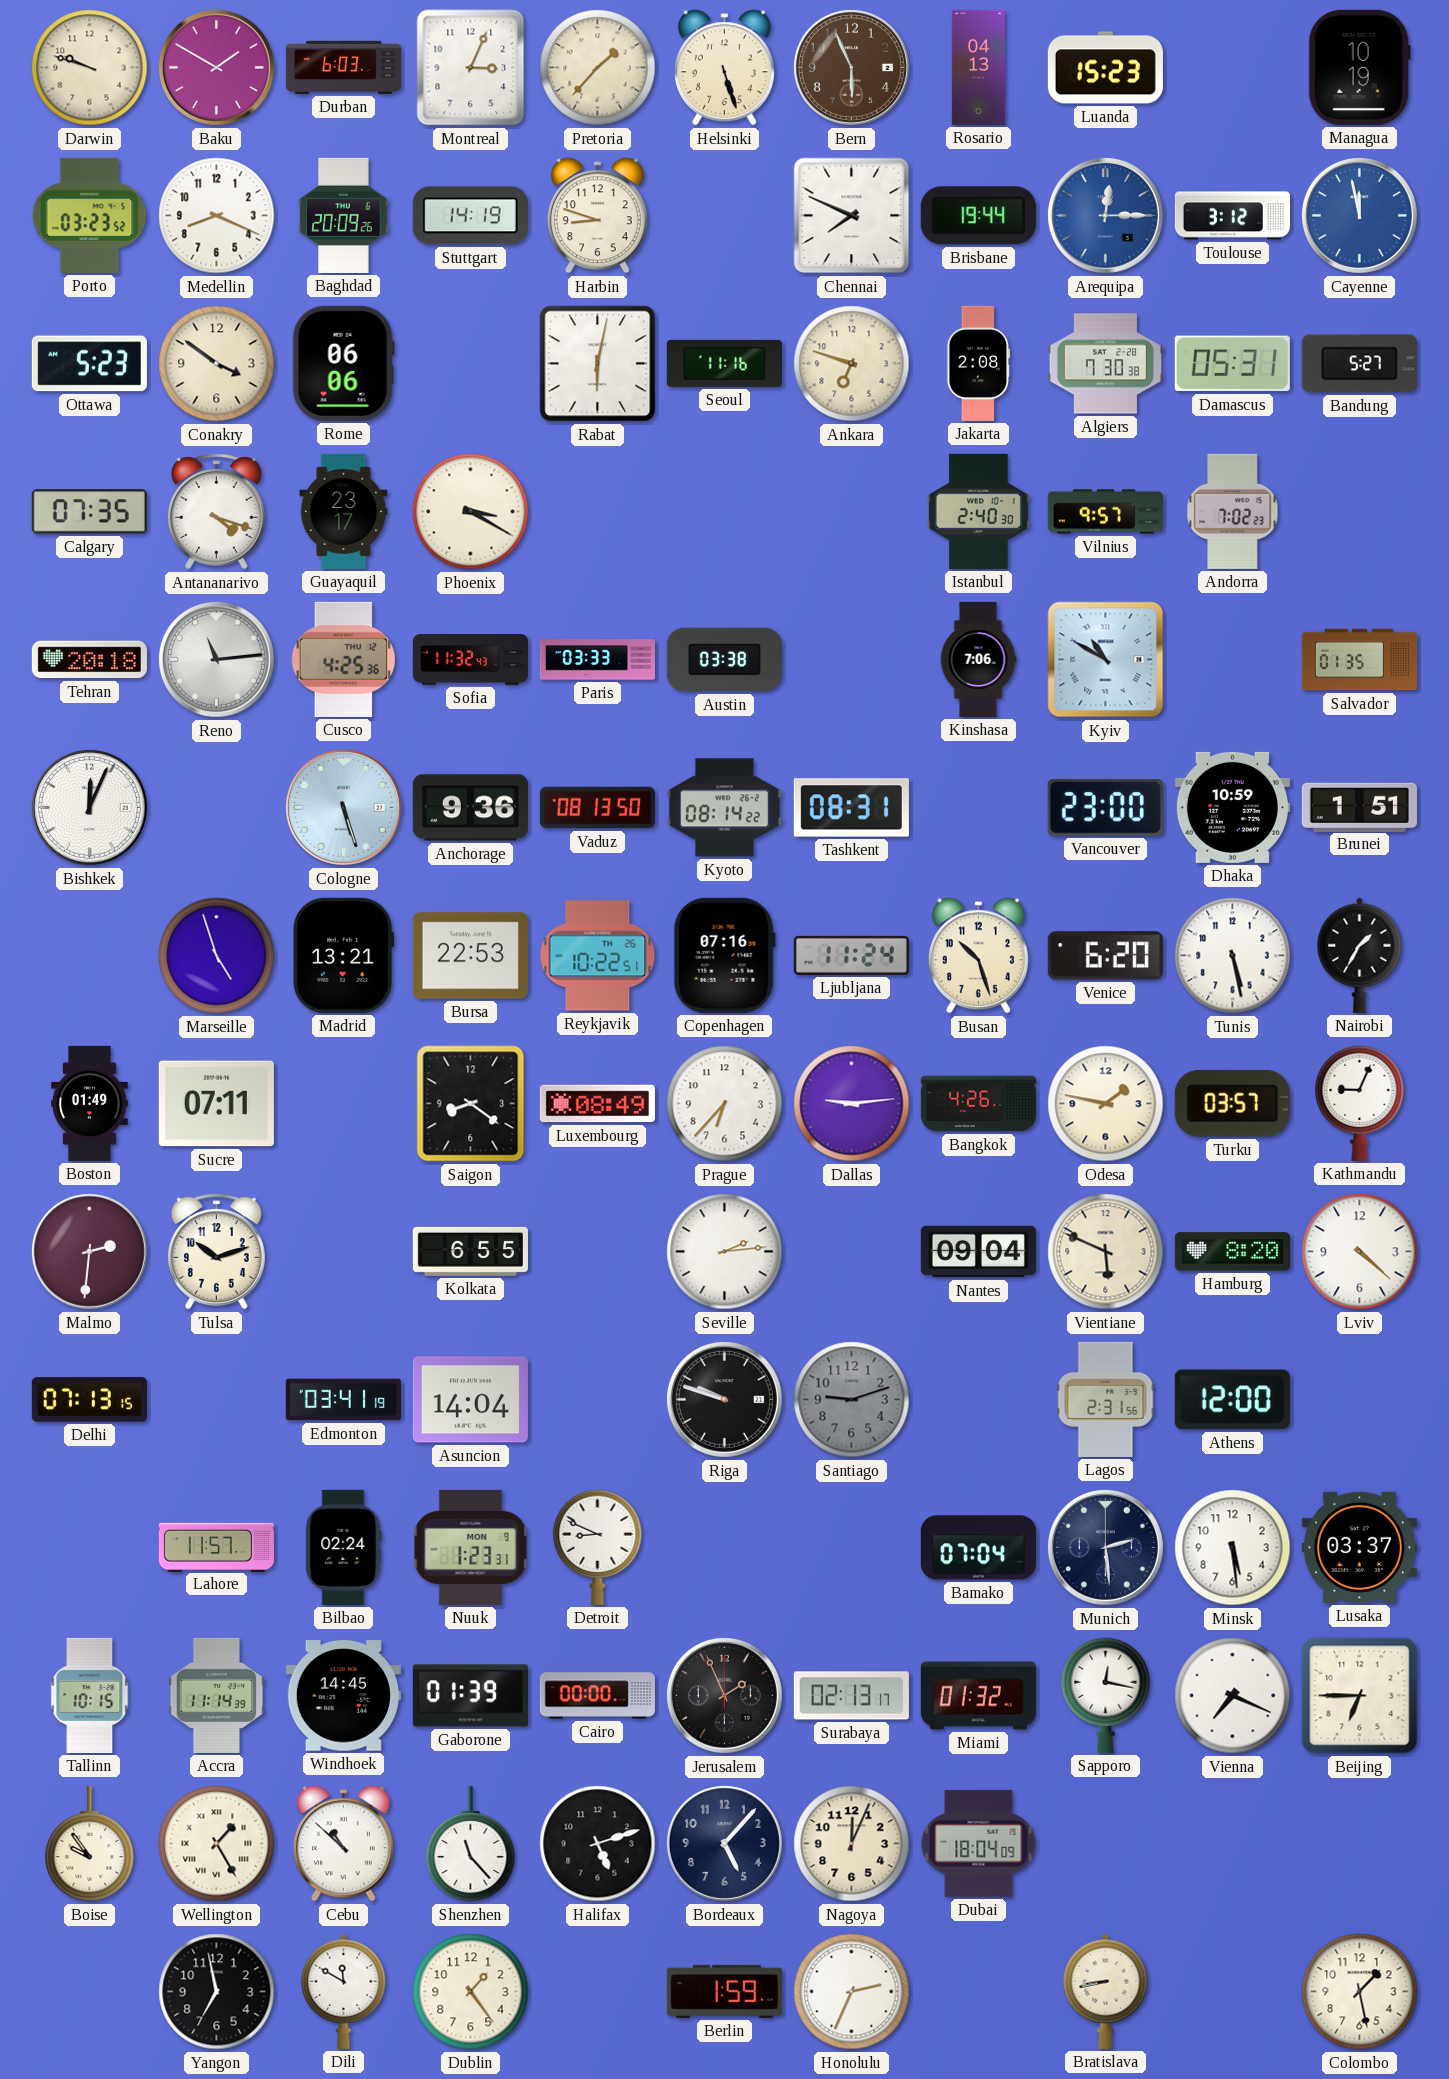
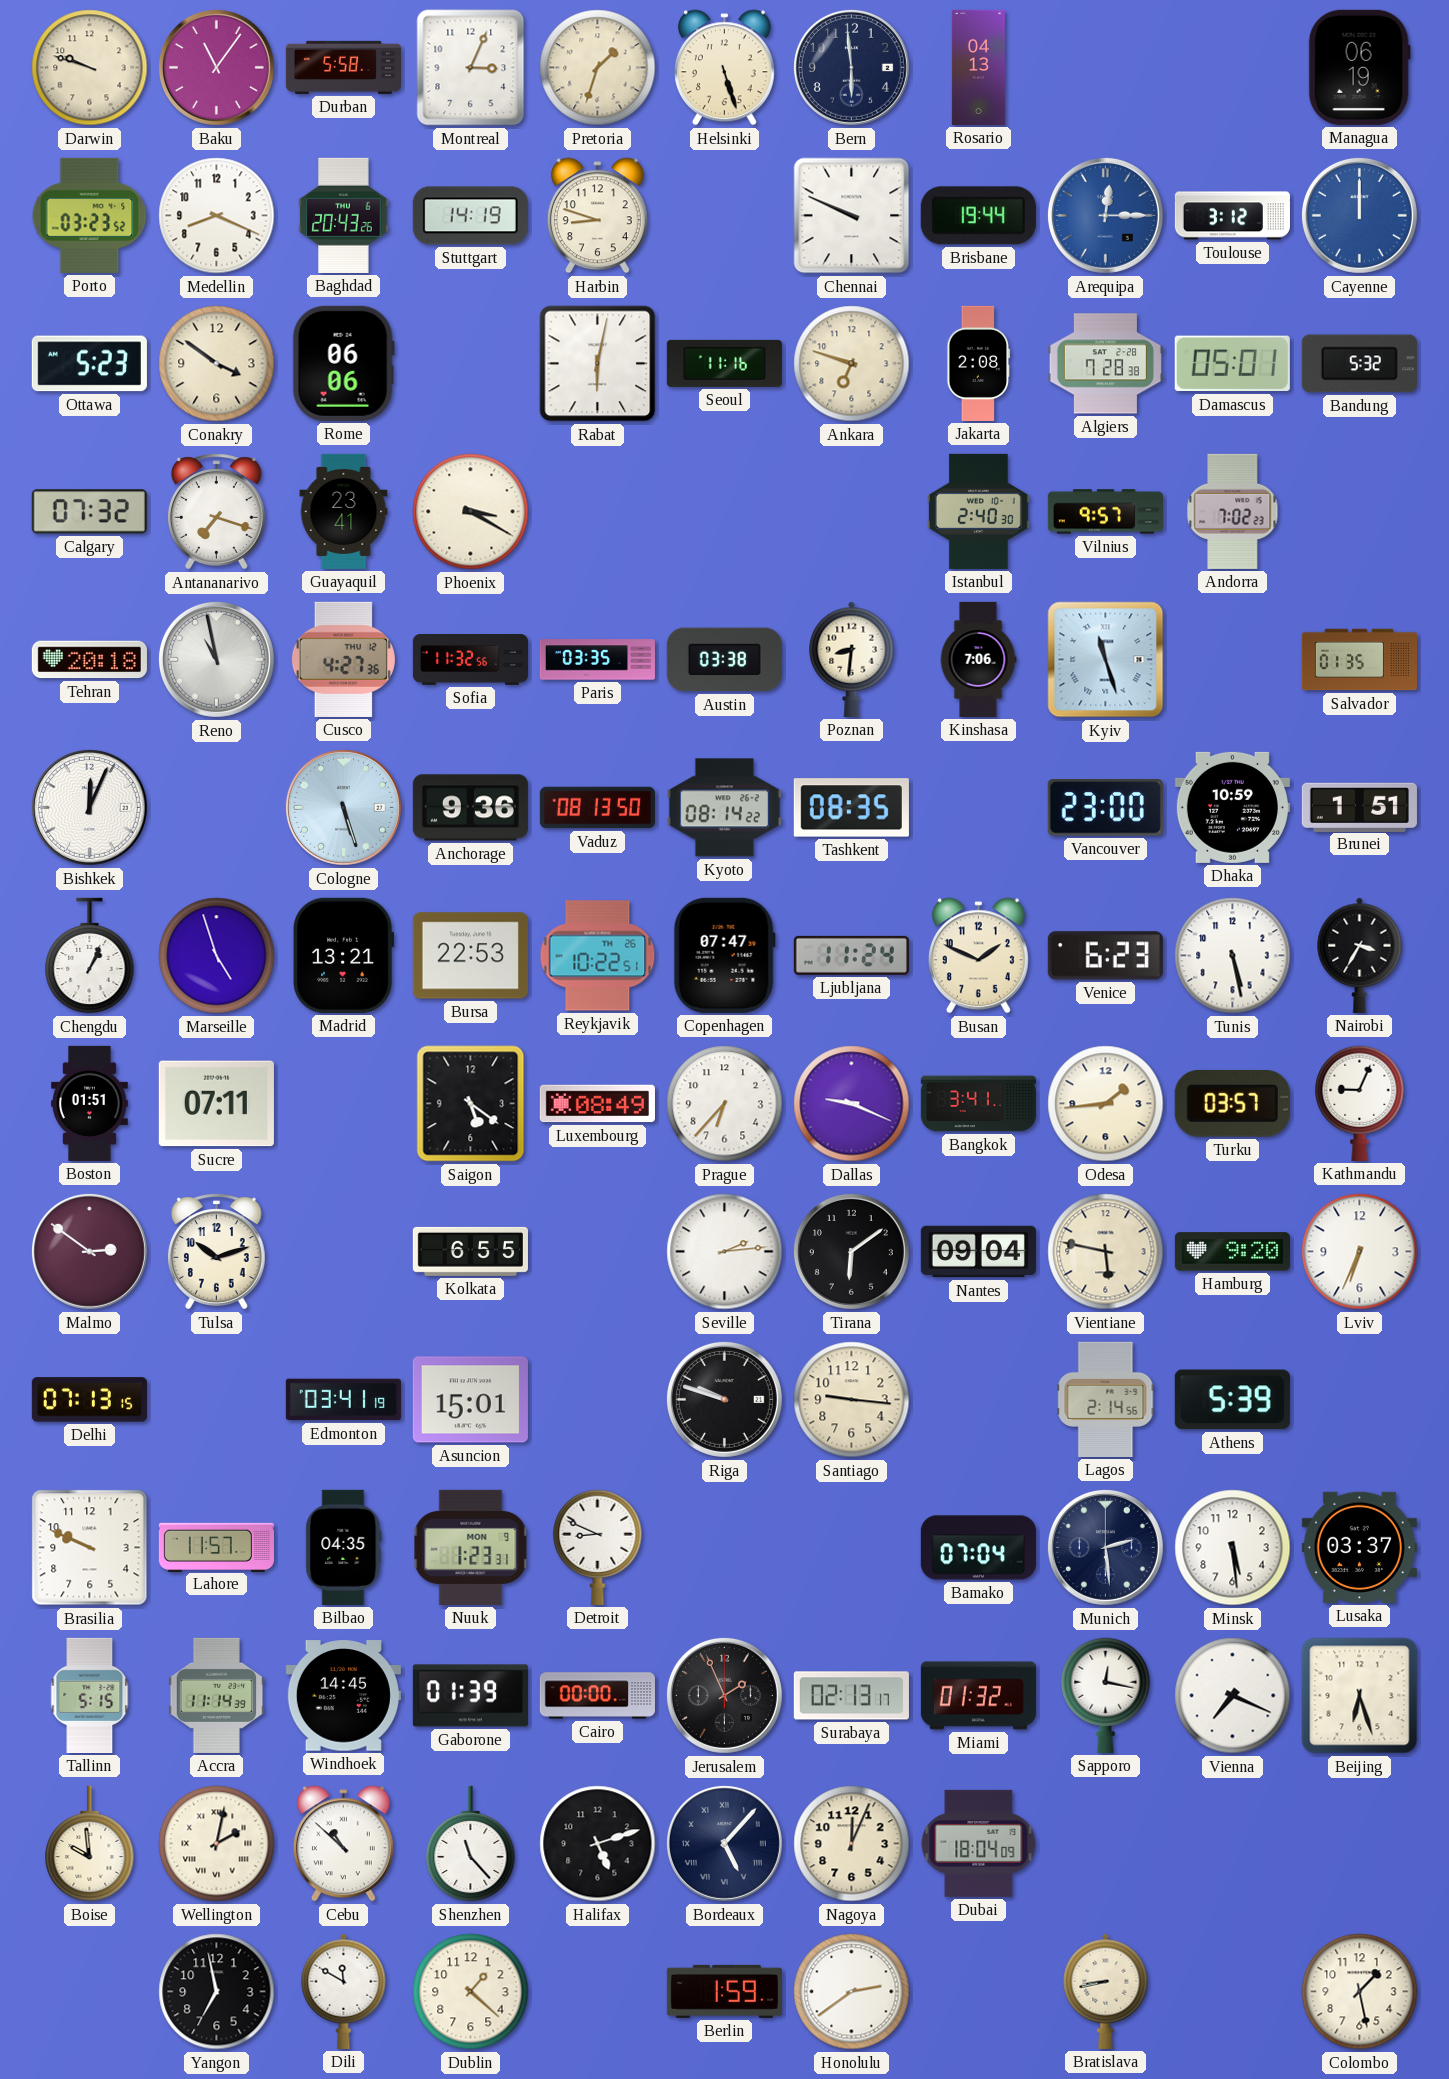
Baku: 1:50 -> 11:06
Durban: 6:03 -> 5:58
Pretoria: 1:37 -> 1:33
Bern: 5:56 -> 5:59
Bern dial: brown -> navy
Luanda: 15:23 -> none
Managua: 10:19 -> 06:19
Baghdad: 20:09 -> 20:43
Chennai: 7:49 -> 9:49
Cayenne: 11:58 -> 12:00
Algiers: 7:30 -> 7:28
Damascus: 05:31 -> 05:01
Bandung: 5:27 -> 5:32
Calgary: 07:35 -> 07:32
Antananarivo: 4:18 -> 7:18
Guayaquil: 23:17 -> 23:41
Reno: 11:14 -> 10:58
Cusco: 4:25 -> 4:27
Sofia: 11:32:43 -> 11:32:56
Paris: 03:33 -> 03:35
Poznan: none -> 8:31
Kyiv: 10:50 -> 11:27
Tashkent: 08:31 -> 08:35
Chengdu: none -> 1:04
Copenhagen: 07:16 -> 07:47
Busan: 10:27 -> 1:49
Venice: 6:20 -> 6:23
Nairobi: 1:35 -> 3:35
Boston: 01:49 -> 01:51
Saigon: 8:21 -> 5:21
Dallas: 9:14 -> 9:19
Bangkok: 4:26 -> 3:41
Odesa: 1:47 -> 1:44
Malmo: 2:31 -> 2:51
Tirana: none -> 6:09
Vientiane: 5:49 -> 5:47
Hamburg: 8:20 -> 9:20
Lviv: 4:22 -> 6:34
Asuncion: 14:04 -> 15:01
Santiago: 9:12 -> 9:16
Santiago dial: grey -> cream
Lagos: 2:31 -> 2:14
Athens: 12:00 -> 5:39
Brasilia: none -> 9:49
Bilbao: 02:24 -> 04:35
Tallinn: 10:15 -> 5:15
Beijing: 6:45 -> 6:27
Boise: 9:54 -> 9:59
Wellington: 1:25 -> 2:02
Bordeaux numerals: Arabic -> Roman
Dublin: 1:24 -> 1:22
Honolulu: 2:34 -> 2:39
